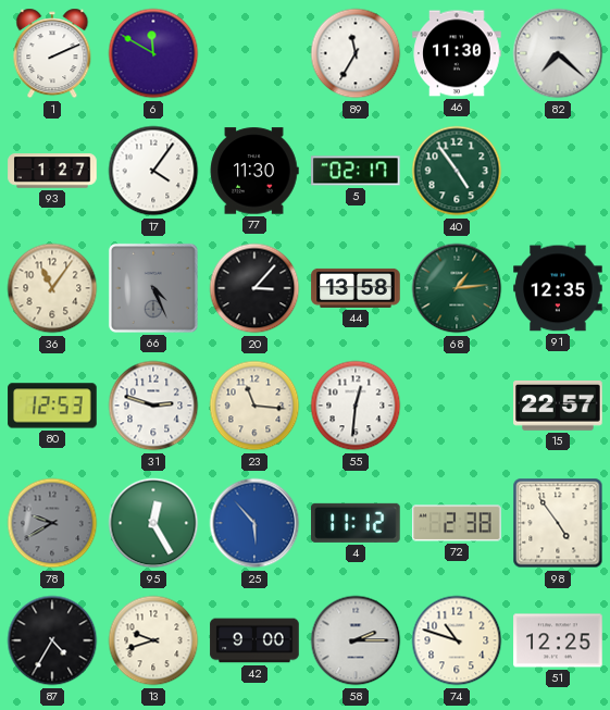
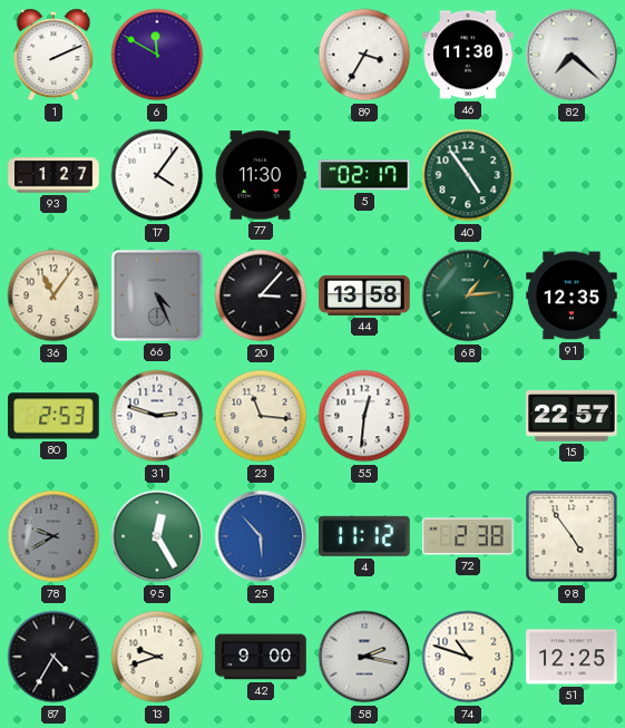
89: 11:35 -> 3:35
80: 12:53 -> 2:53
58: 2:15 -> 2:17
